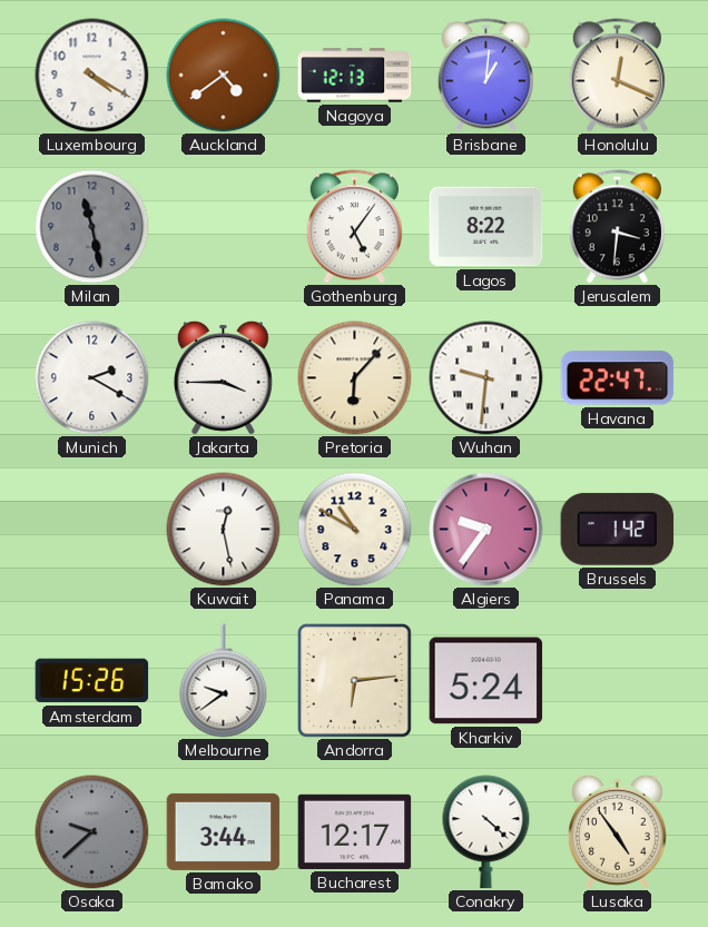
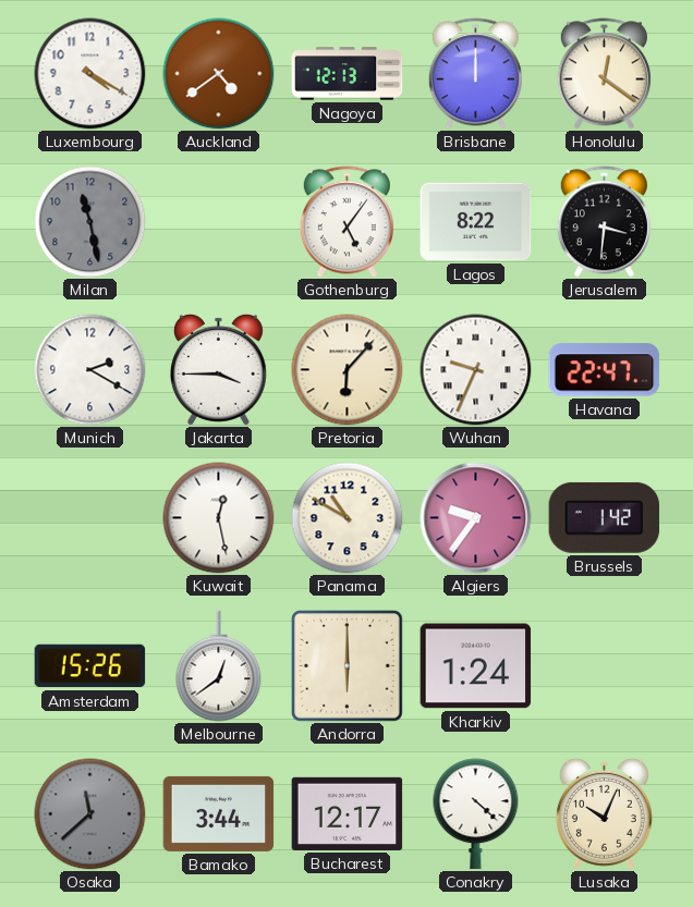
Brisbane: 1:01 -> 12:00
Honolulu: 12:19 -> 12:21
Wuhan: 9:31 -> 9:34
Melbourne: 9:39 -> 12:39
Andorra: 6:14 -> 6:00
Kharkiv: 5:24 -> 1:24
Osaka: 9:38 -> 11:38
Lusaka: 4:54 -> 10:04
